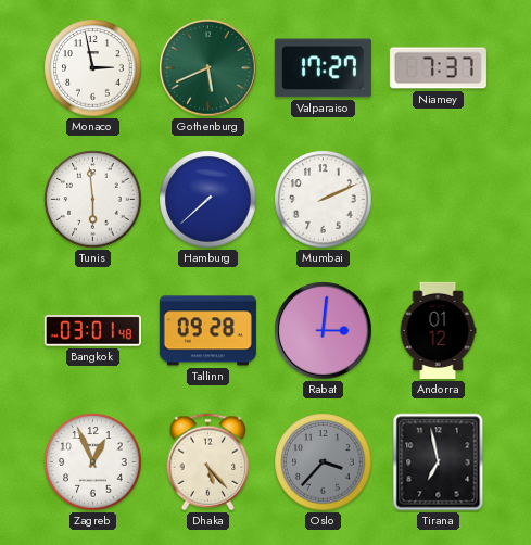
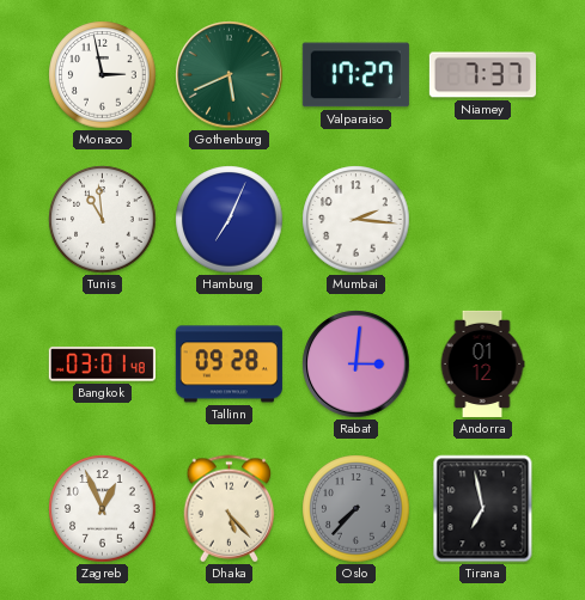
Tunis: 5:59 -> 10:59
Hamburg: 7:38 -> 7:04
Mumbai: 2:11 -> 2:16
Oslo: 3:37 -> 7:37
